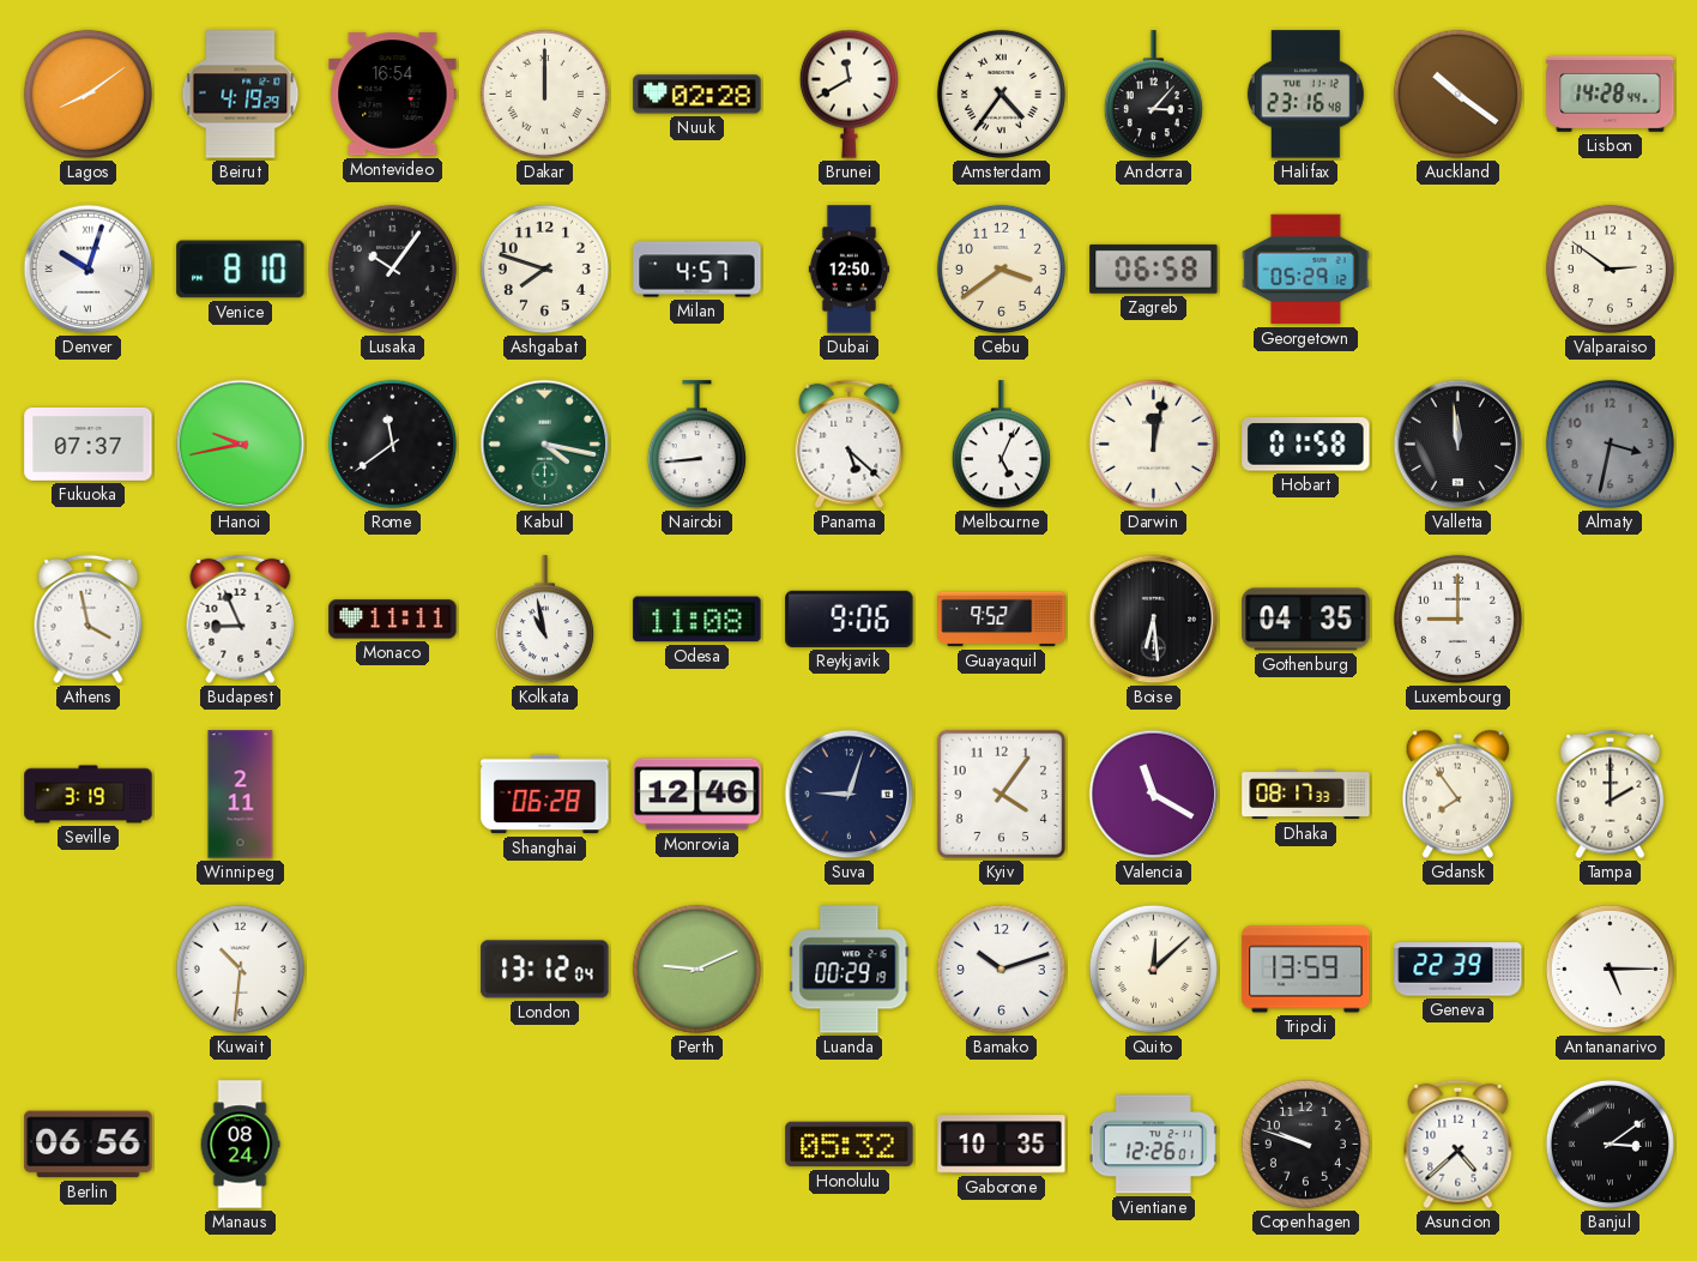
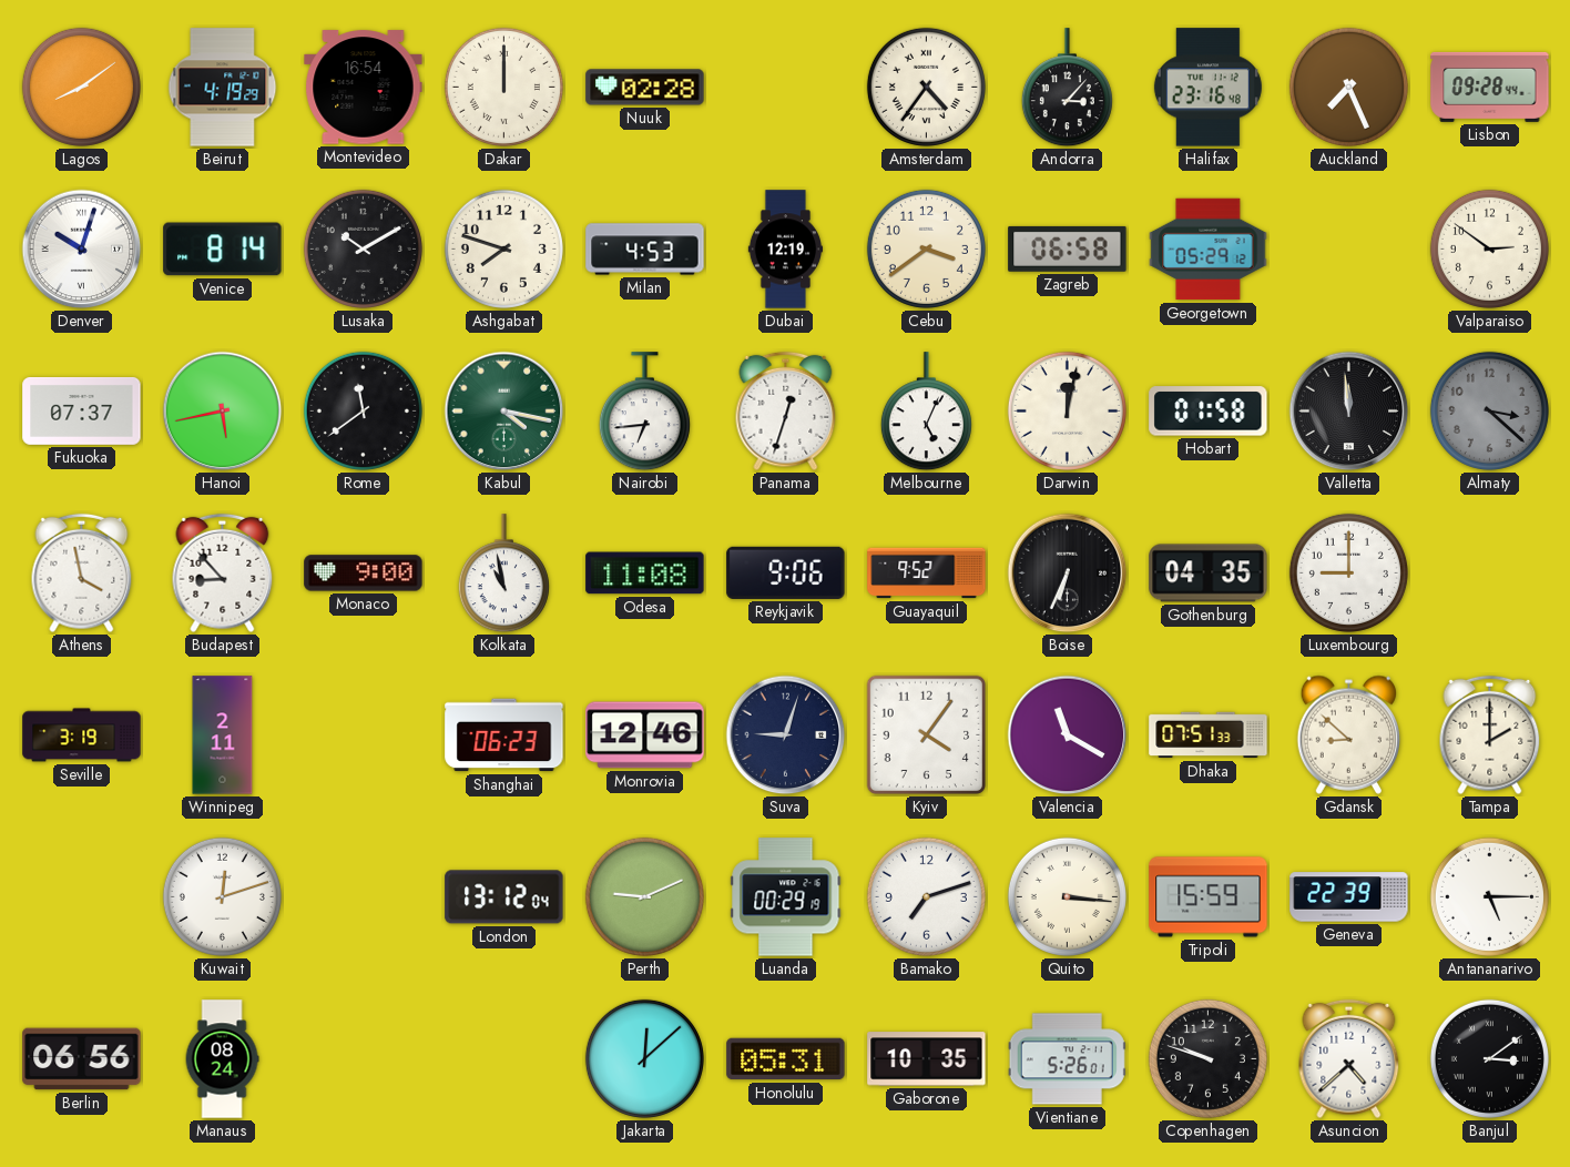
Brunei: 11:40 -> none
Auckland: 10:21 -> 7:26
Lisbon: 14:28 -> 09:28
Venice: 8:10 -> 8:14
Lusaka: 10:06 -> 10:10
Milan: 4:57 -> 4:53
Dubai: 12:50 -> 12:19
Hanoi: 9:43 -> 5:43
Nairobi: 8:44 -> 6:44
Panama: 5:22 -> 12:33
Almaty: 3:32 -> 3:22
Budapest: 8:56 -> 8:53
Monaco: 11:11 -> 9:00
Boise: 6:29 -> 6:34
Shanghai: 06:28 -> 06:23
Dhaka: 08:17 -> 07:51
Gdansk: 7:54 -> 8:52
Kuwait: 10:31 -> 12:12
Bamako: 10:12 -> 7:12
Quito: 12:08 -> 3:16
Tripoli: 13:59 -> 15:59
Jakarta: none -> 12:08
Honolulu: 05:32 -> 05:31
Vientiane: 12:26 -> 5:26
